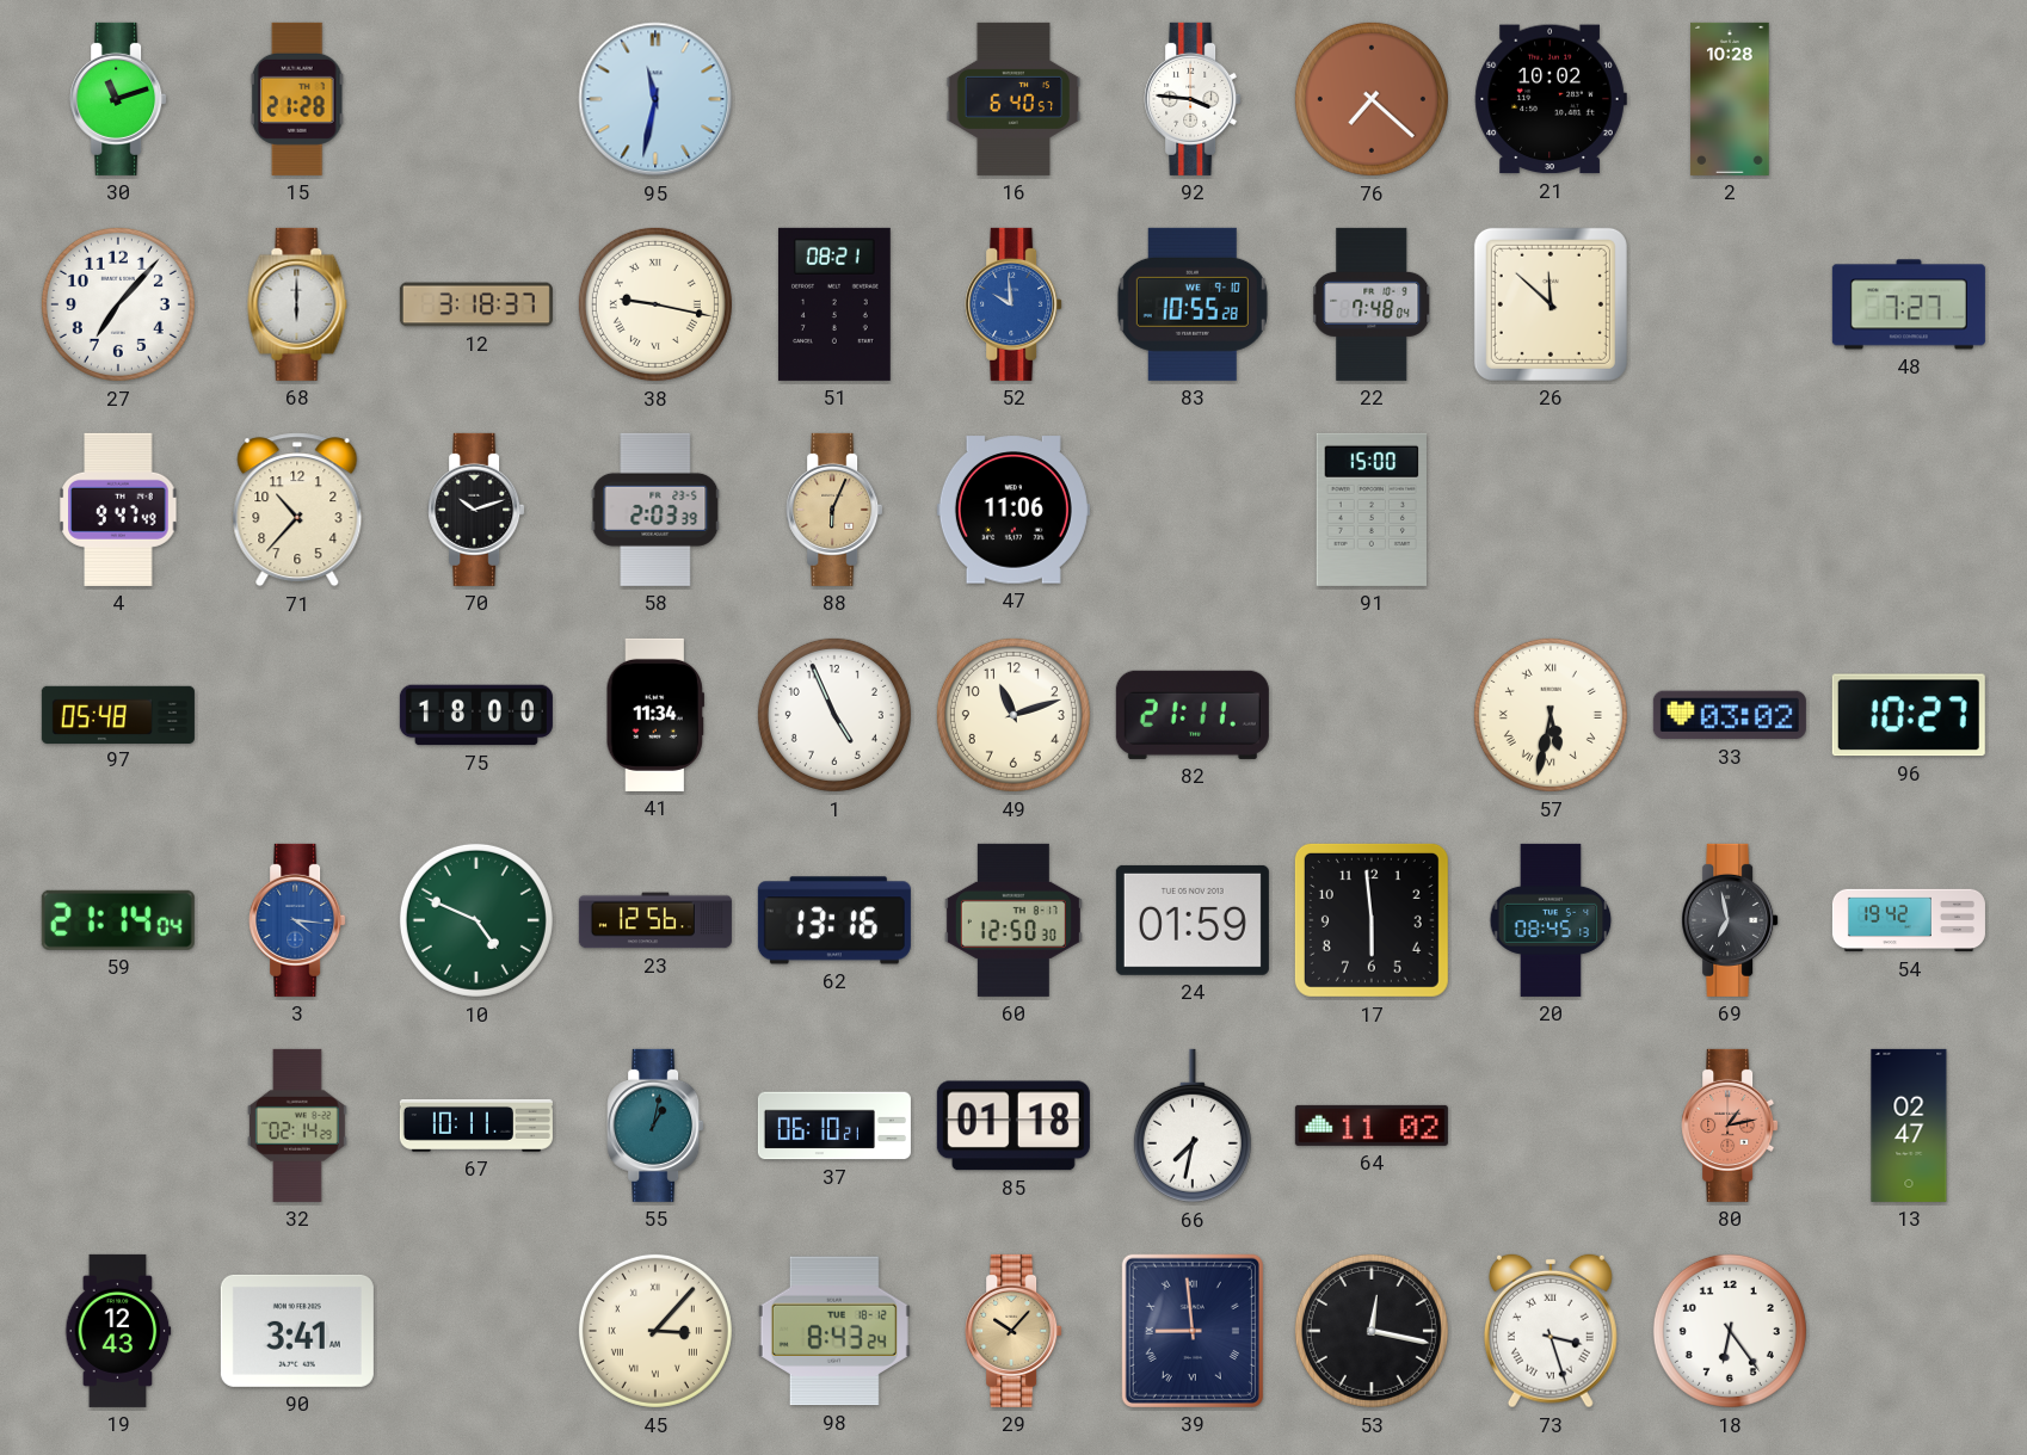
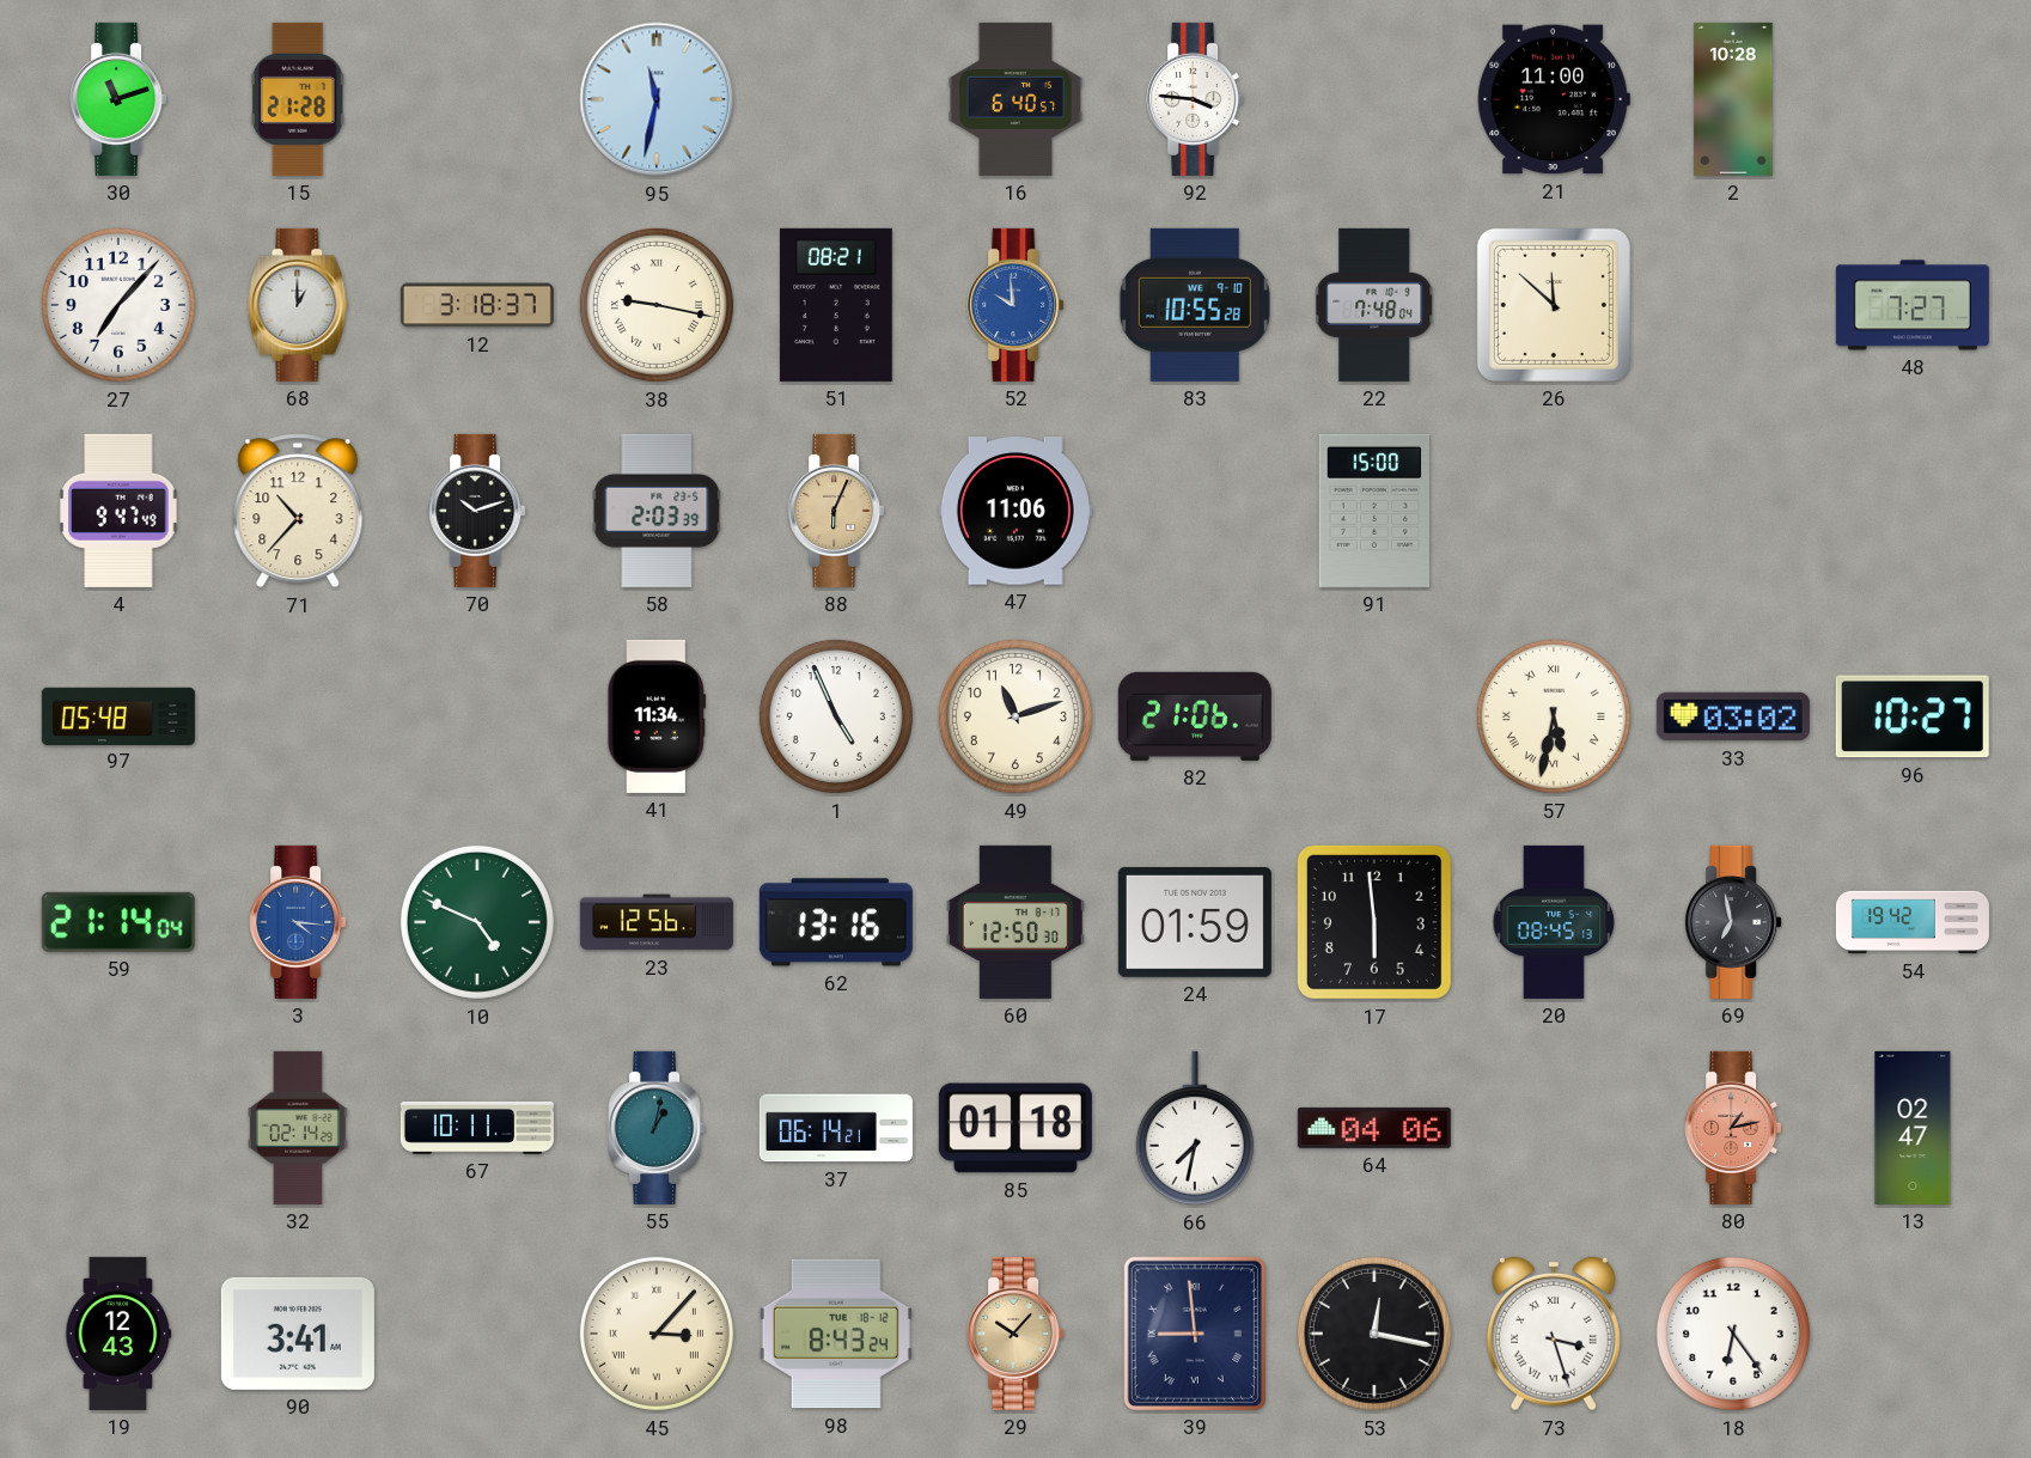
76: 7:22 -> none
21: 10:02 -> 11:00
68: 6:00 -> 1:00
75: 18:00 -> none
82: 21:11 -> 21:06
37: 06:10 -> 06:14
64: 11:02 -> 04:06
